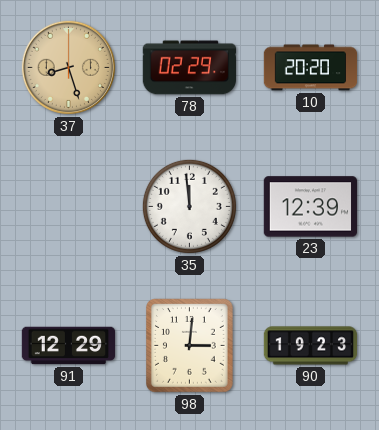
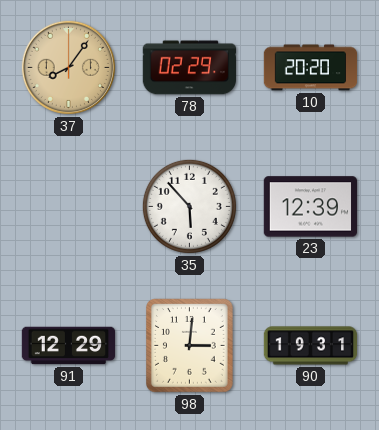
37: 8:27 -> 8:06
35: 11:59 -> 5:53
90: 19:23 -> 19:31
